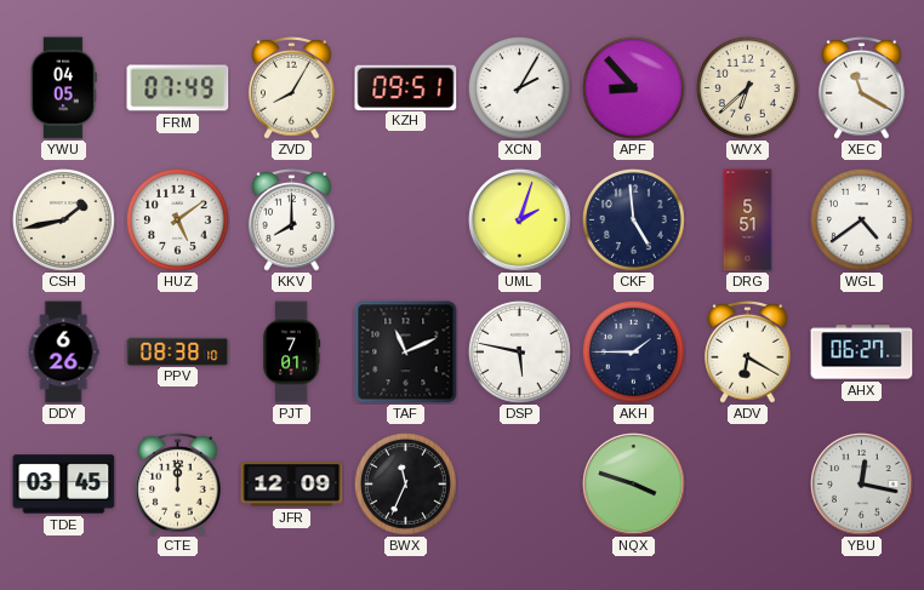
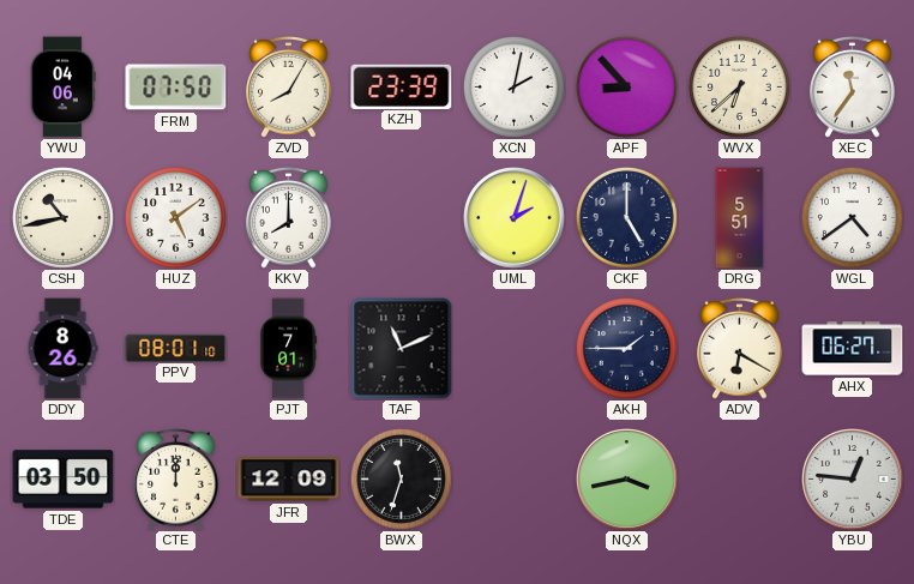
YWU: 04:05 -> 04:06
FRM: 07:49 -> 07:50
KZH: 09:51 -> 23:39
XCN: 2:05 -> 2:02
XEC: 11:20 -> 11:36
CSH: 1:43 -> 10:43
CKF: 4:59 -> 5:00
DDY: 6:26 -> 8:26
PPV: 08:38 -> 08:01
DSP: 5:47 -> none
TDE: 03:45 -> 03:50
BWX: 11:34 -> 11:33
NQX: 3:48 -> 3:43
YBU: 12:17 -> 12:46
